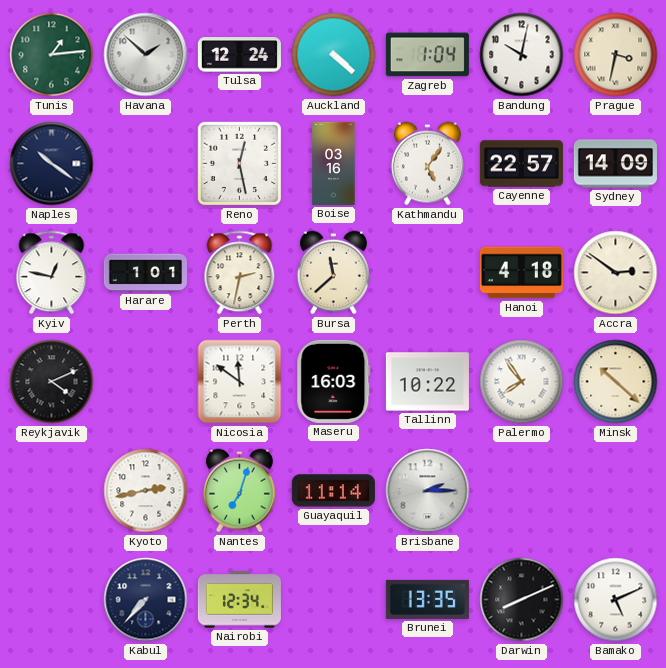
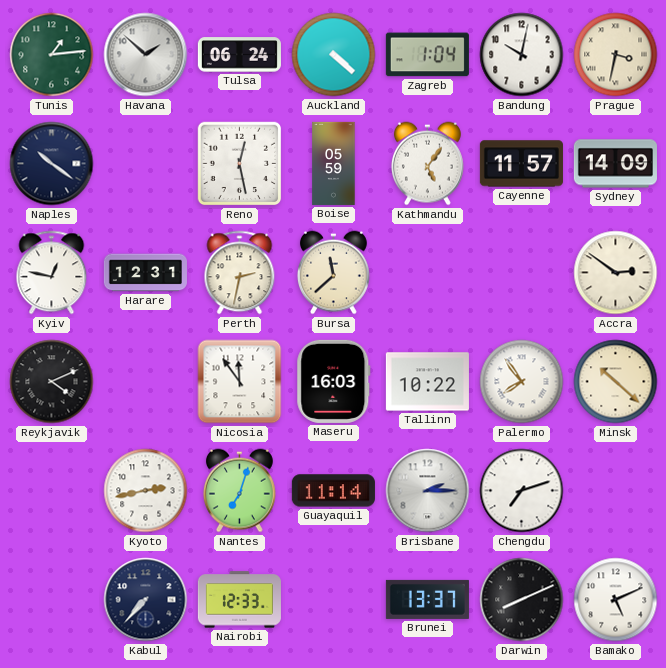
Tulsa: 12:24 -> 06:24
Boise: 03:16 -> 05:59
Cayenne: 22:57 -> 11:57
Harare: 1:01 -> 12:31
Hanoi: 4:18 -> none
Nicosia: 11:51 -> 11:54
Chengdu: none -> 7:12
Nairobi: 12:34 -> 12:33
Brunei: 13:35 -> 13:37
